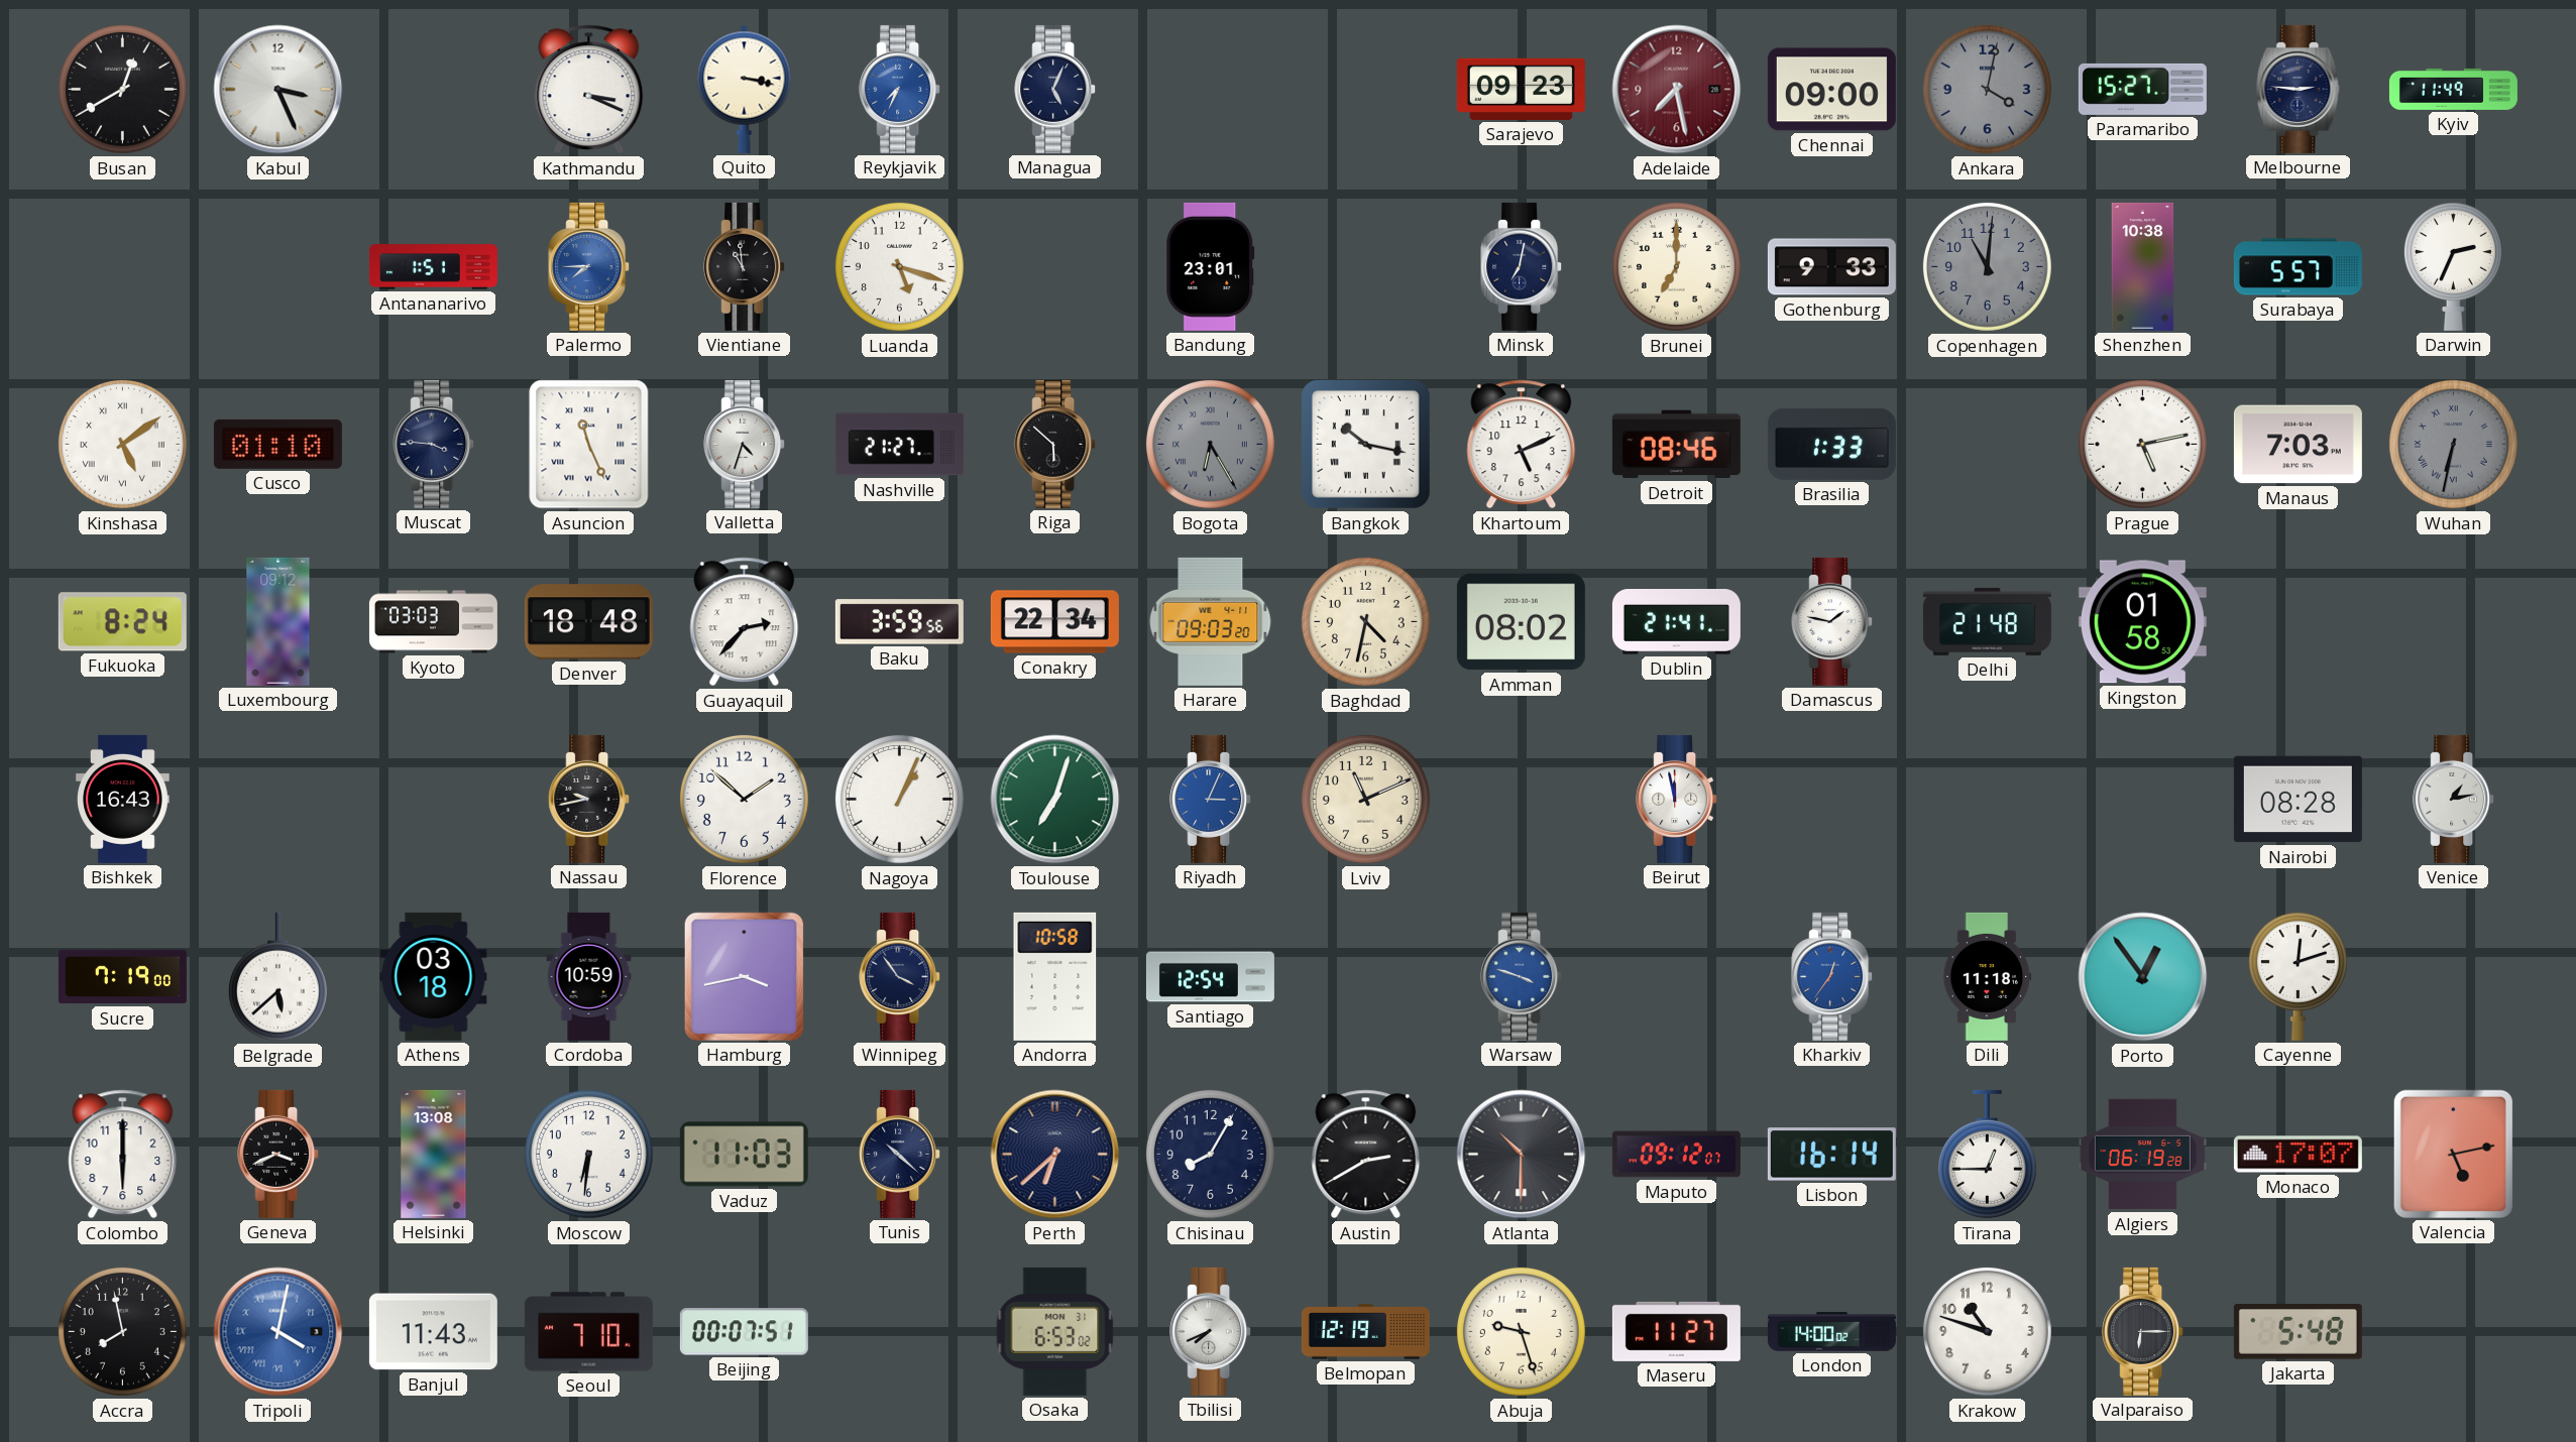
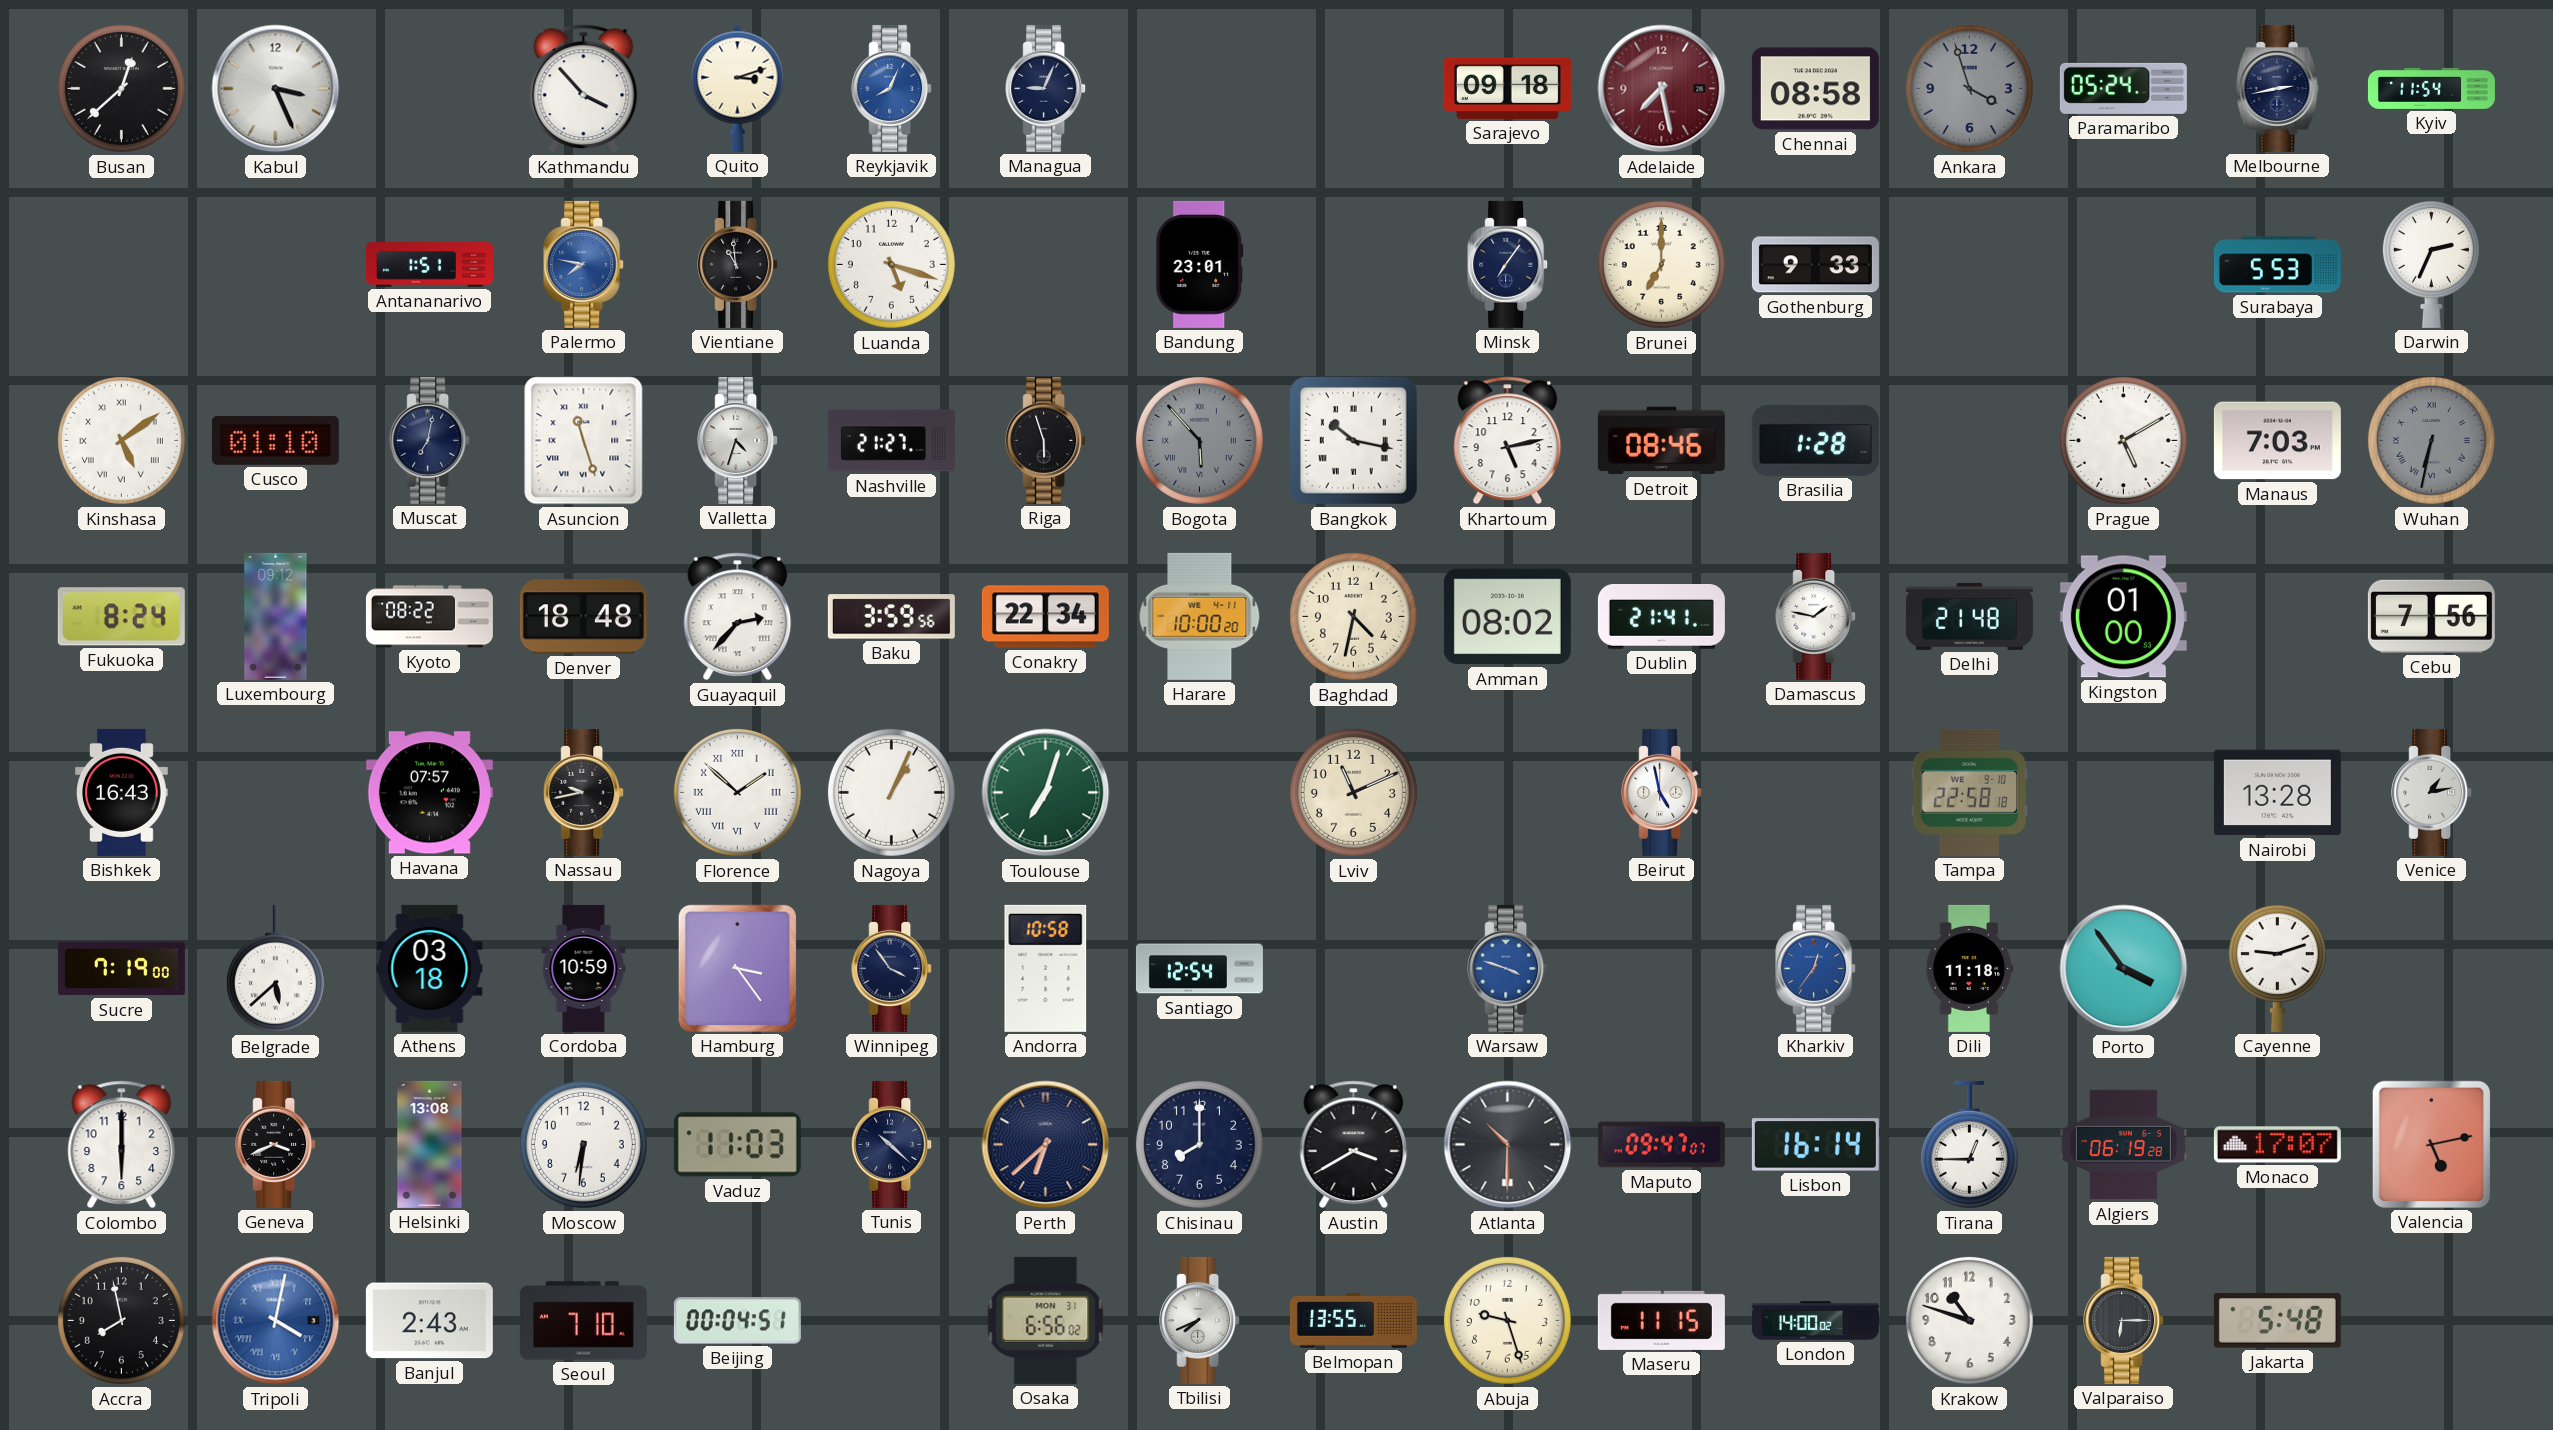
Busan: 12:40 -> 12:38
Kathmandu: 3:19 -> 3:53
Quito: 3:17 -> 3:12
Reykjavik: 7:34 -> 8:04
Managua: 5:04 -> 9:04
Sarajevo: 09:23 -> 09:18
Chennai: 09:00 -> 08:58
Ankara: 4:02 -> 3:57
Paramaribo: 15:27 -> 05:24
Melbourne: 2:46 -> 2:43
Kyiv: 11:49 -> 11:54
Palermo: 7:45 -> 7:47
Minsk: 7:02 -> 7:06
Copenhagen: 11:01 -> none
Shenzhen: 10:38 -> none
Surabaya: 5:57 -> 5:53
Muscat: 3:46 -> 7:02
Asuncion: 11:26 -> 11:27
Riga: 5:52 -> 5:57
Bogota: 6:25 -> 5:53
Khartoum: 5:11 -> 5:13
Brasilia: 1:33 -> 1:28
Prague: 5:13 -> 5:10
Kyoto: 03:03 -> 08:22
Harare: 09:03 -> 10:00
Kingston: 01:58 -> 01:00
Cebu: none -> 7:56
Havana: none -> 07:57
Florence numerals: Arabic -> Roman
Riyadh: 3:04 -> none
Beirut: 11:58 -> 4:58
Tampa: none -> 22:58
Nairobi: 08:28 -> 13:28
Hamburg: 3:43 -> 3:24
Porto: 12:54 -> 3:54
Cayenne: 12:12 -> 9:12
Chisinau: 8:05 -> 8:00
Austin: 2:40 -> 3:40
Maputo: 09:12 -> 09:47
Banjul: 11:43 -> 2:43
Beijing: 00:07 -> 00:04
Osaka: 6:53 -> 6:56
Belmopan: 12:19 -> 13:55
Maseru: 11:27 -> 11:15
